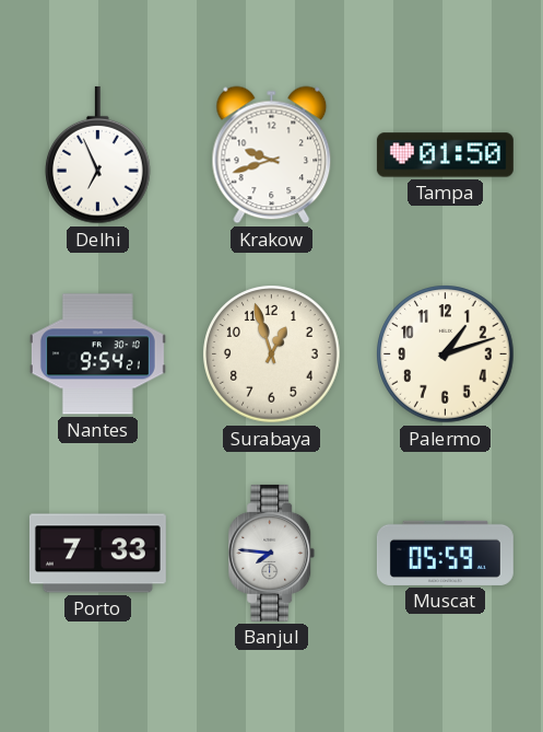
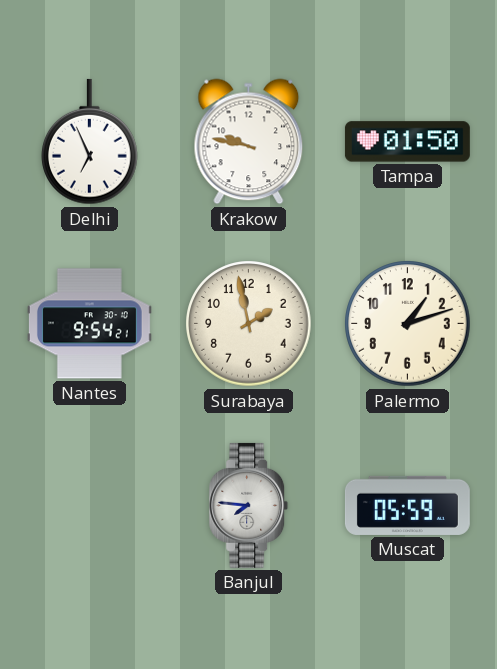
Krakow: 9:42 -> 9:47
Surabaya: 12:57 -> 1:58
Porto: 7:33 -> none
